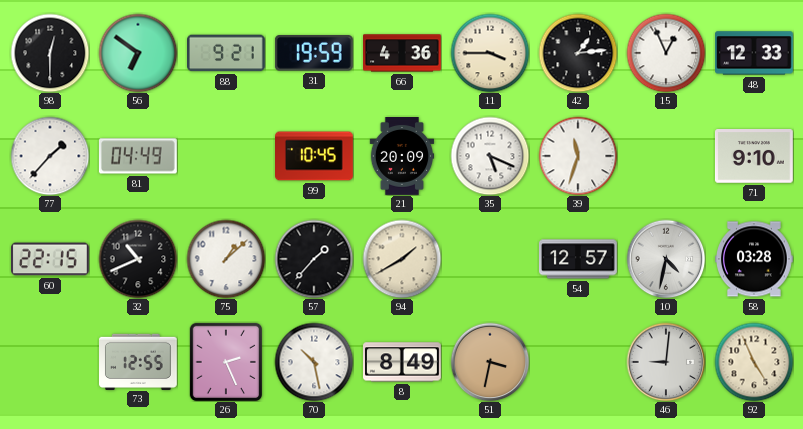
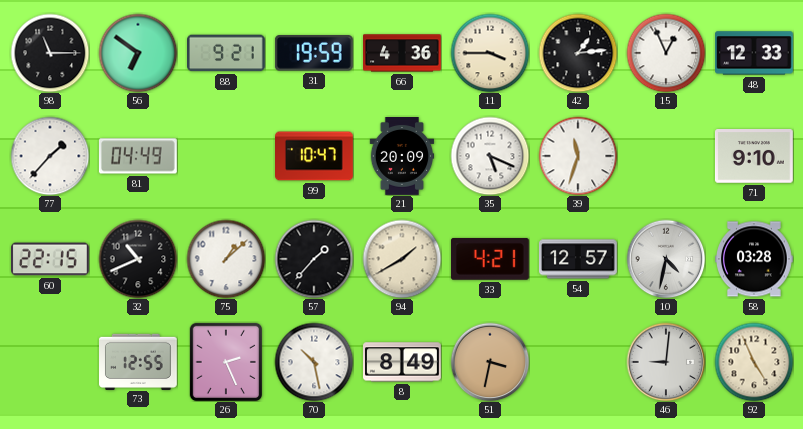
98: 12:30 -> 11:15
99: 10:45 -> 10:47
33: none -> 4:21
